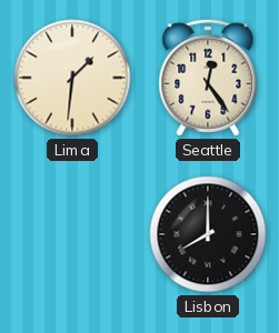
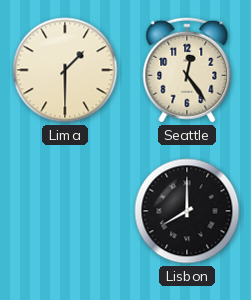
Lima: 1:31 -> 1:30
